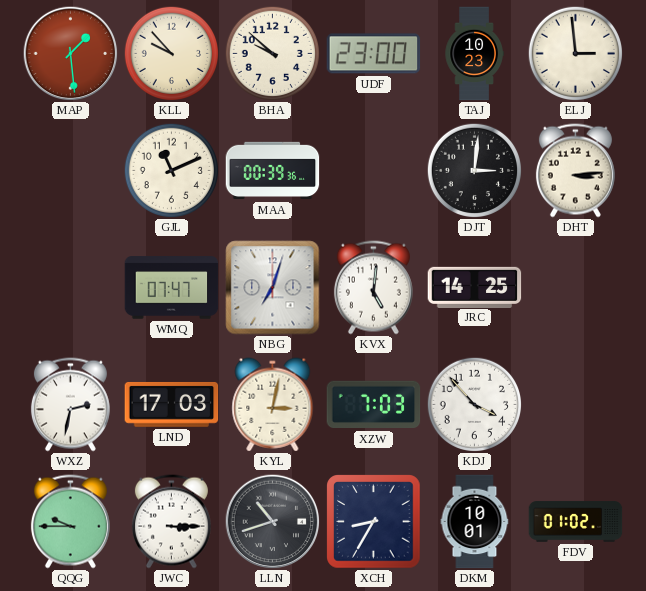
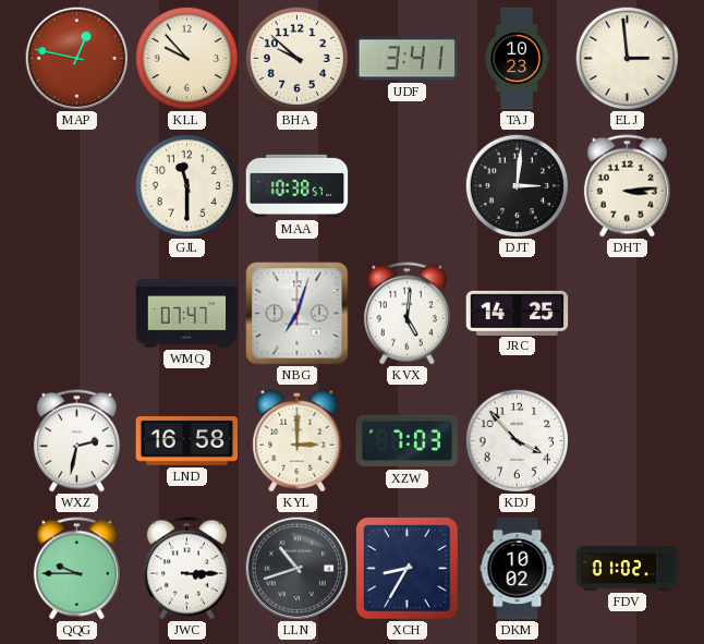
MAP: 1:29 -> 12:47
UDF: 23:00 -> 3:41
GJL: 11:11 -> 11:30
MAA: 00:39 -> 10:38
LND: 17:03 -> 16:58
KYL: 3:02 -> 3:00
DKM: 10:01 -> 10:02
